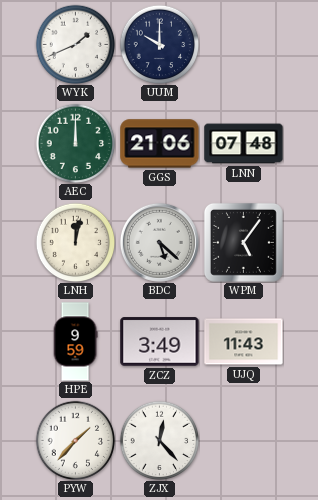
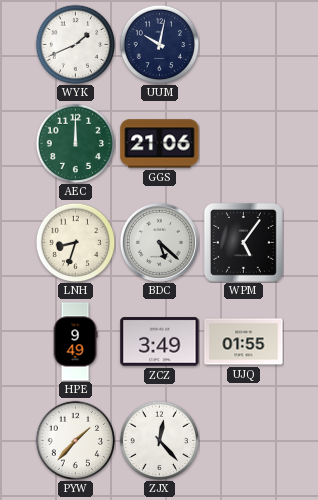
UUM: 10:00 -> 10:02
LNN: 07:48 -> none
LNH: 12:02 -> 8:33
HPE: 9:59 -> 9:49
UJQ: 11:43 -> 01:55
